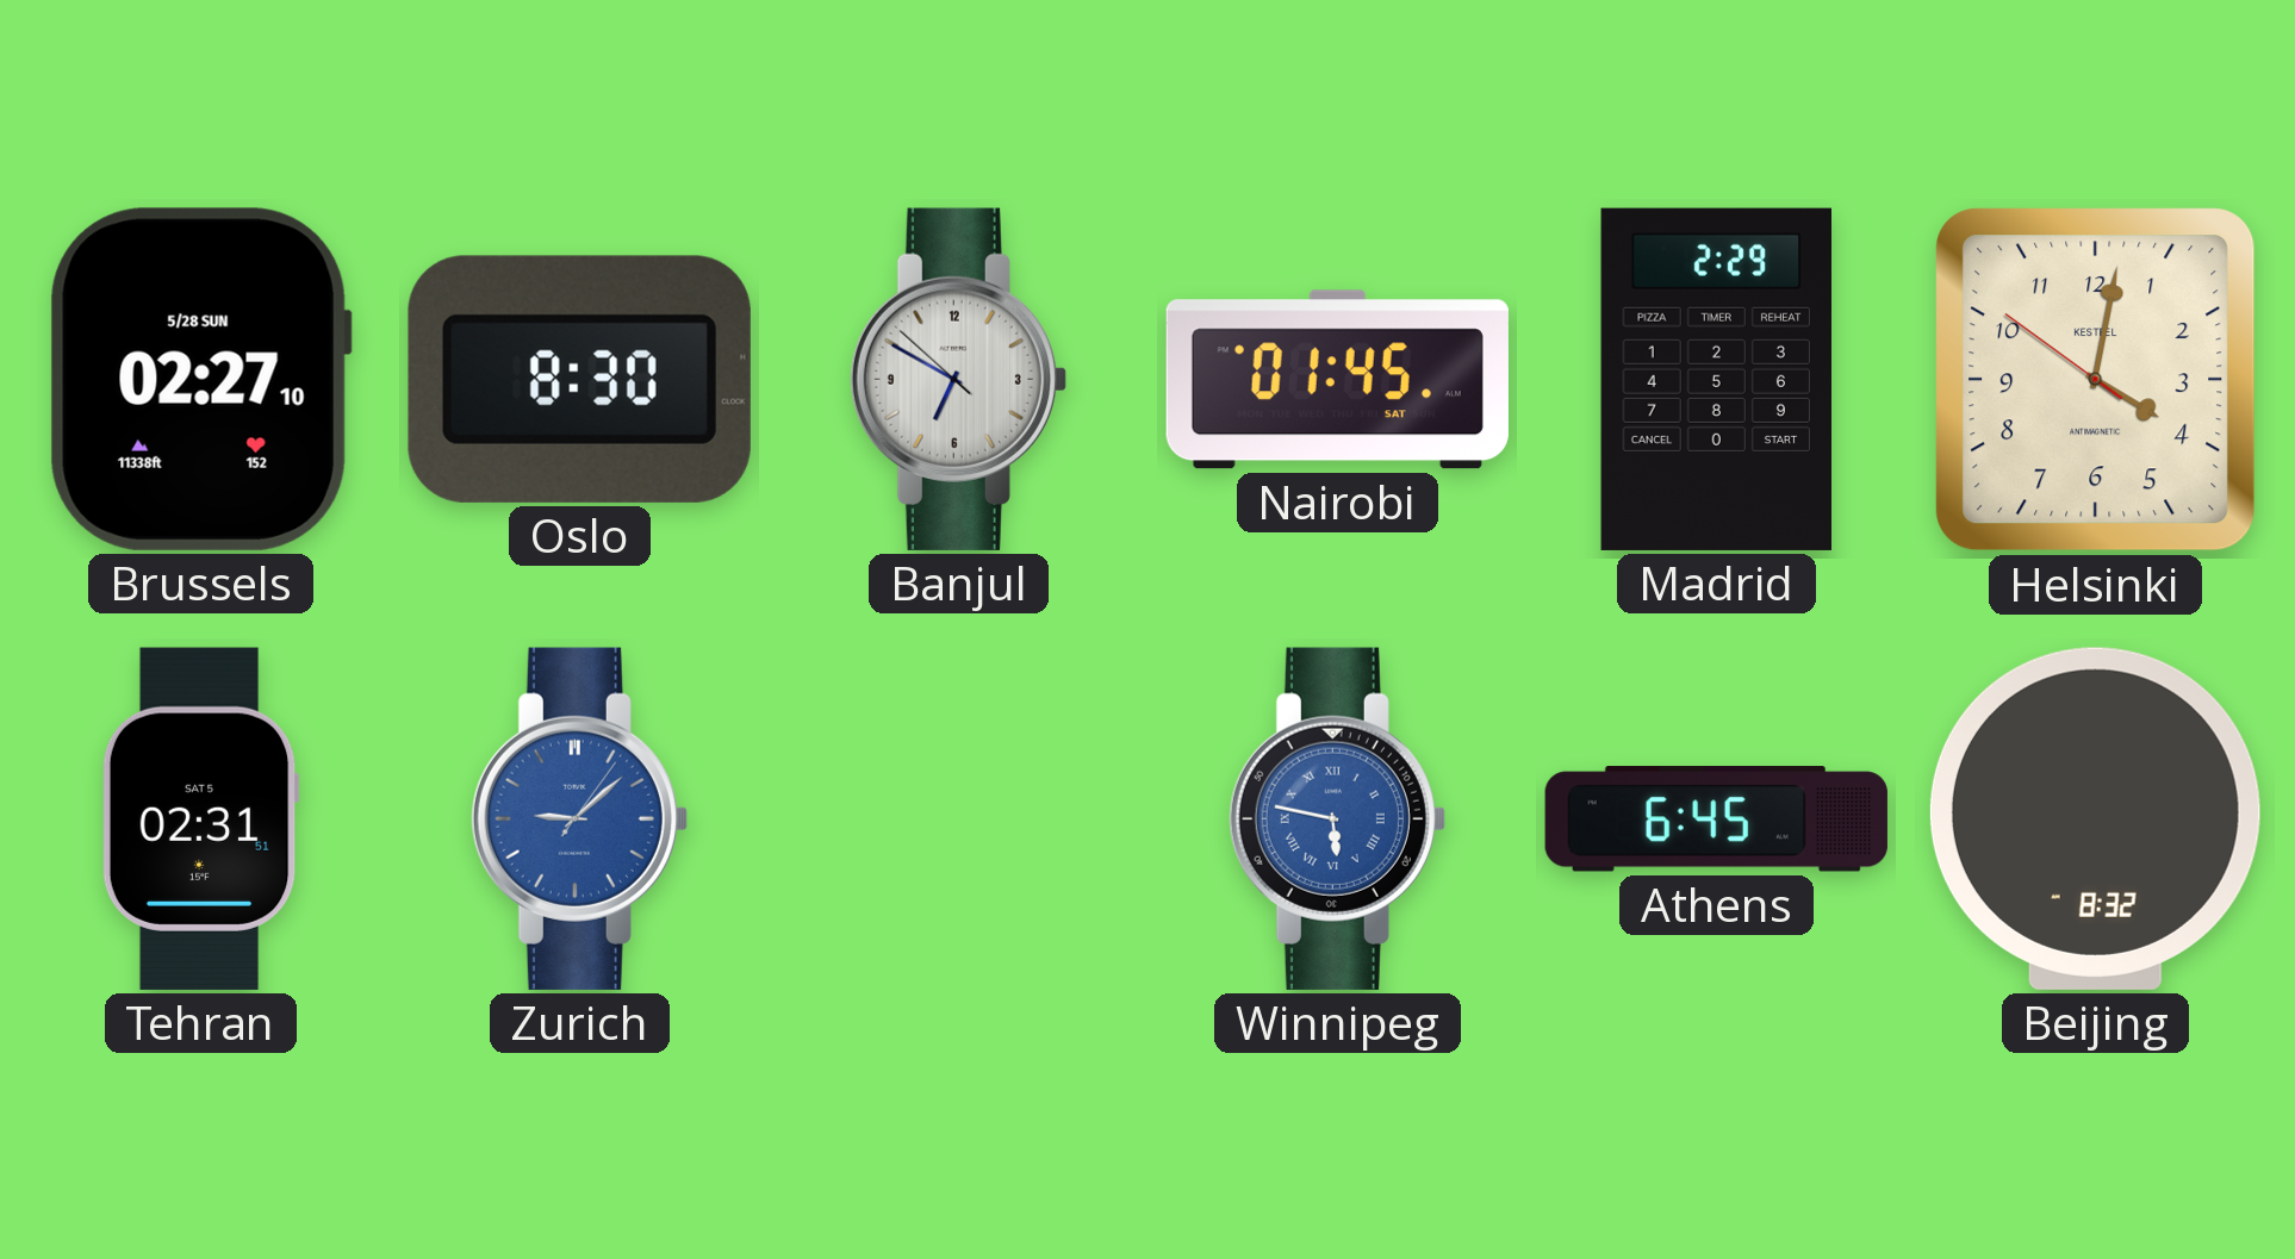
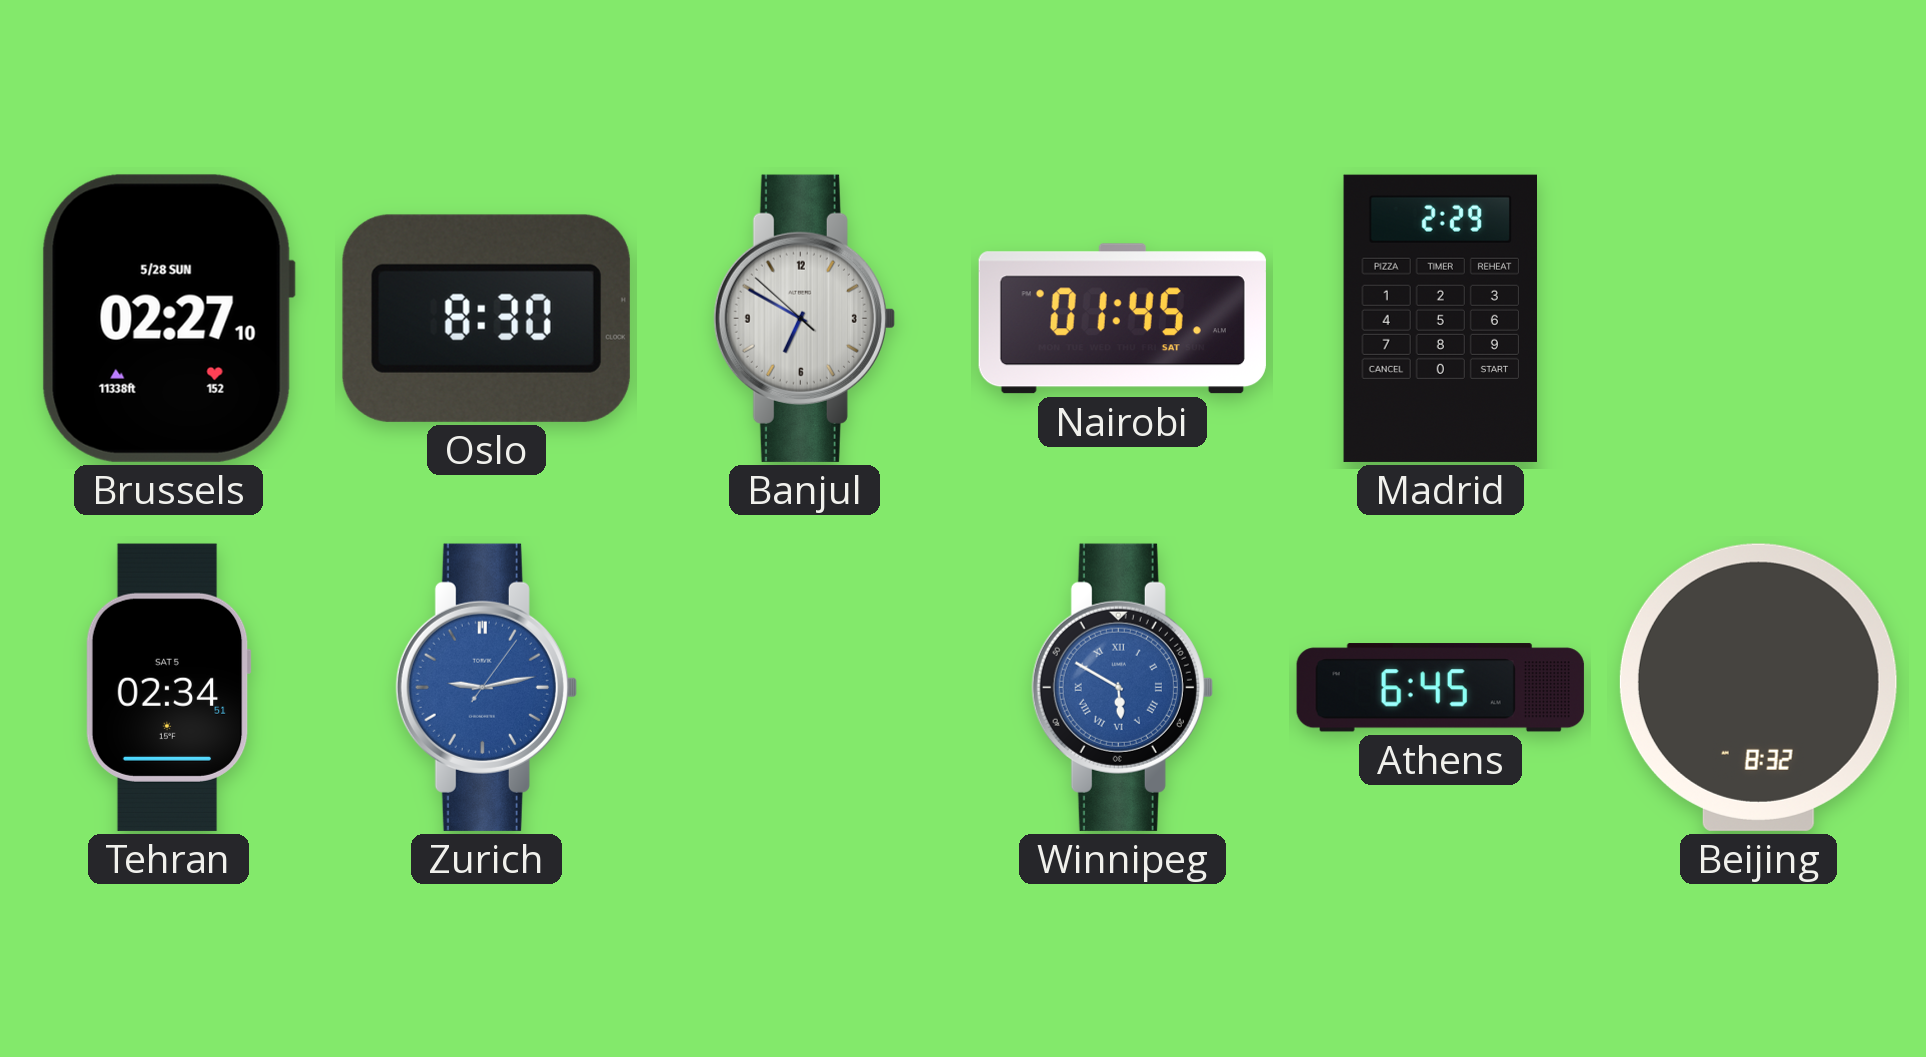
Helsinki: 4:01 -> none
Tehran: 02:31 -> 02:34
Zurich: 9:08 -> 9:13
Winnipeg: 5:47 -> 5:50
